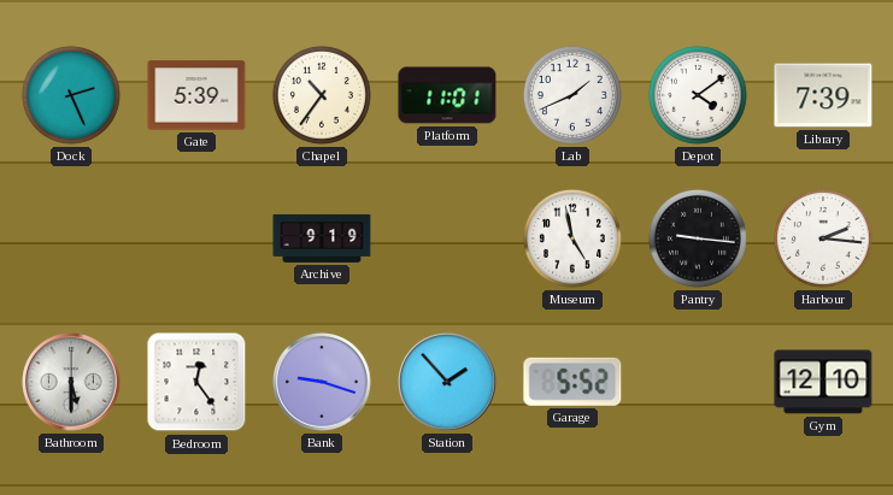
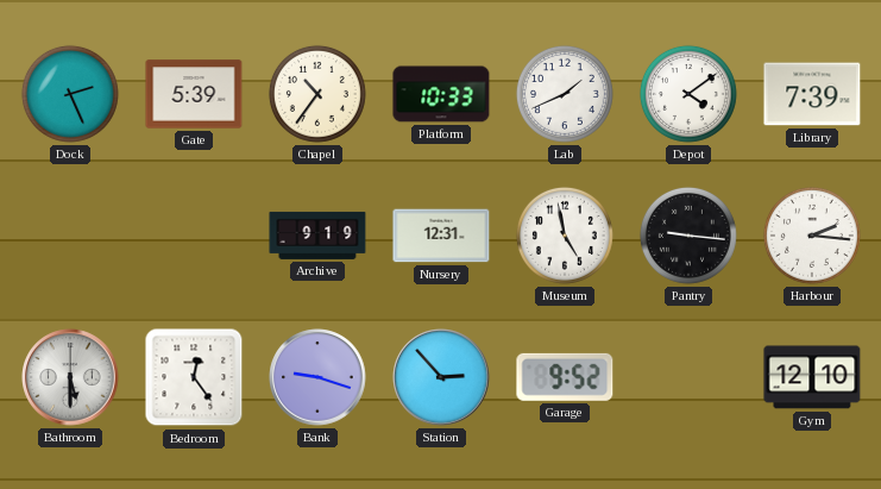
Platform: 11:01 -> 10:33
Nursery: none -> 12:31
Station: 1:53 -> 2:53
Garage: 5:52 -> 9:52
